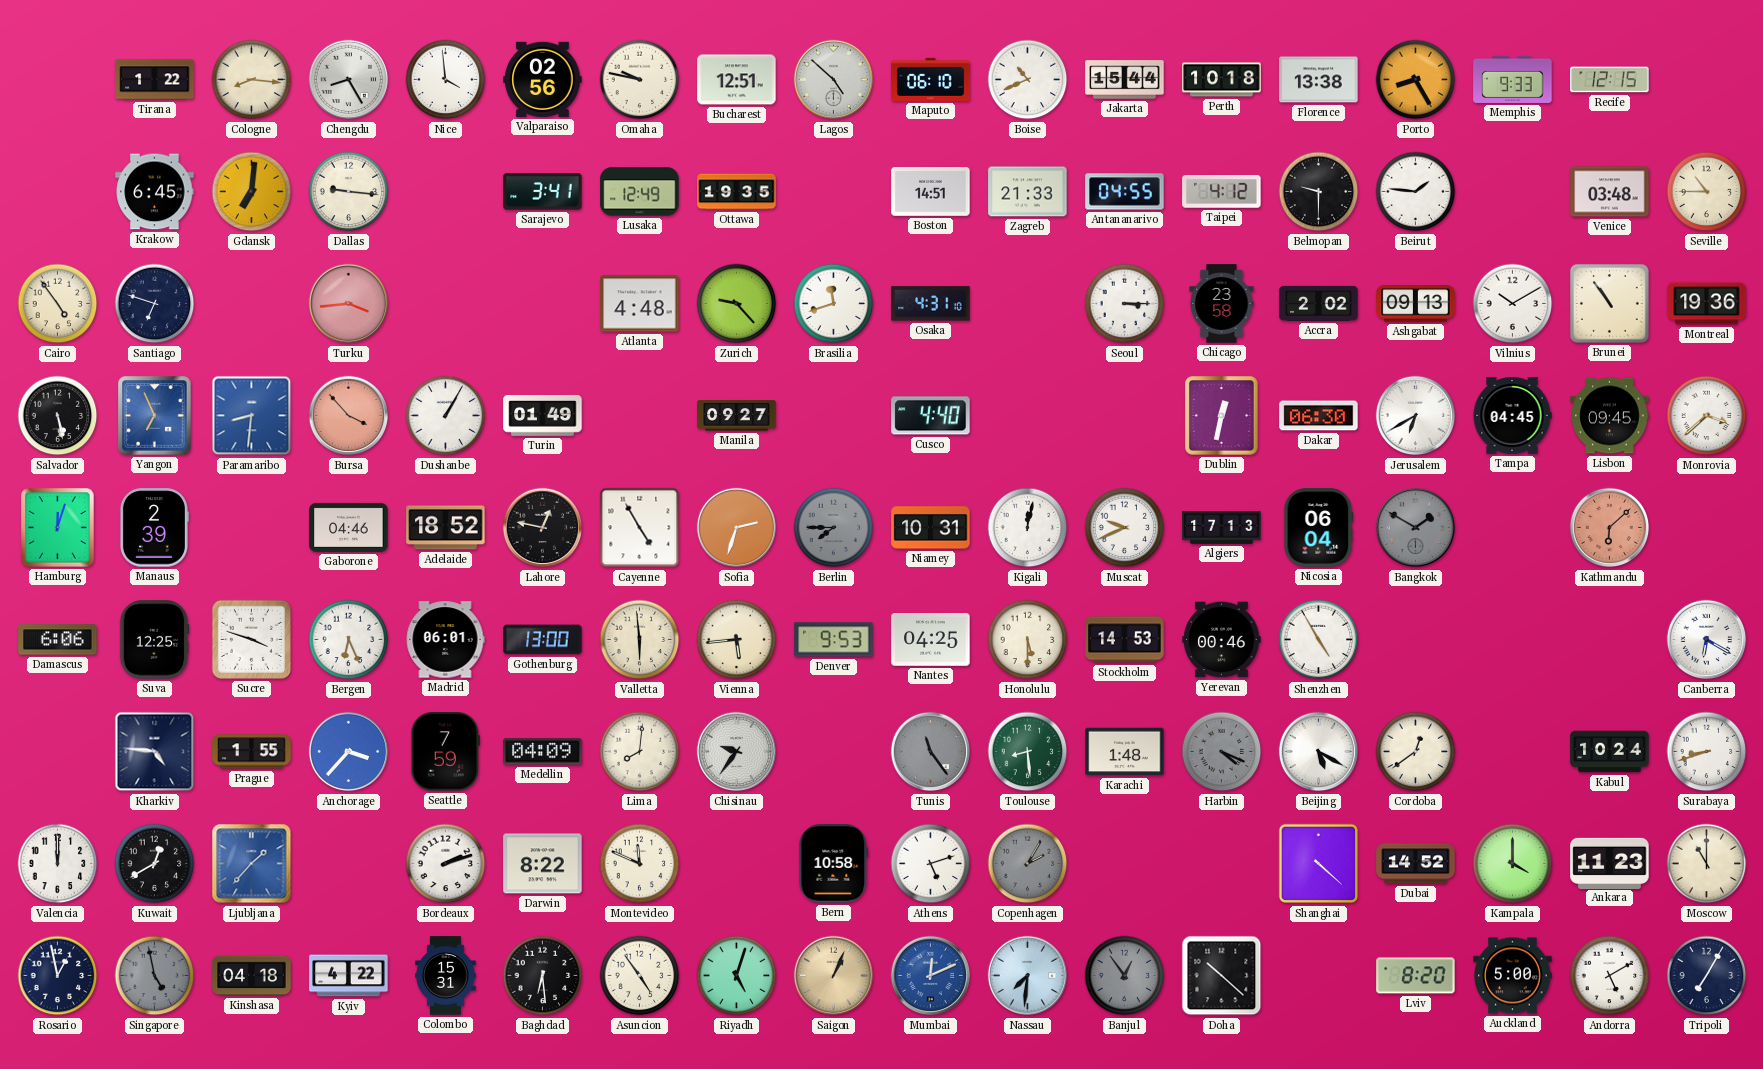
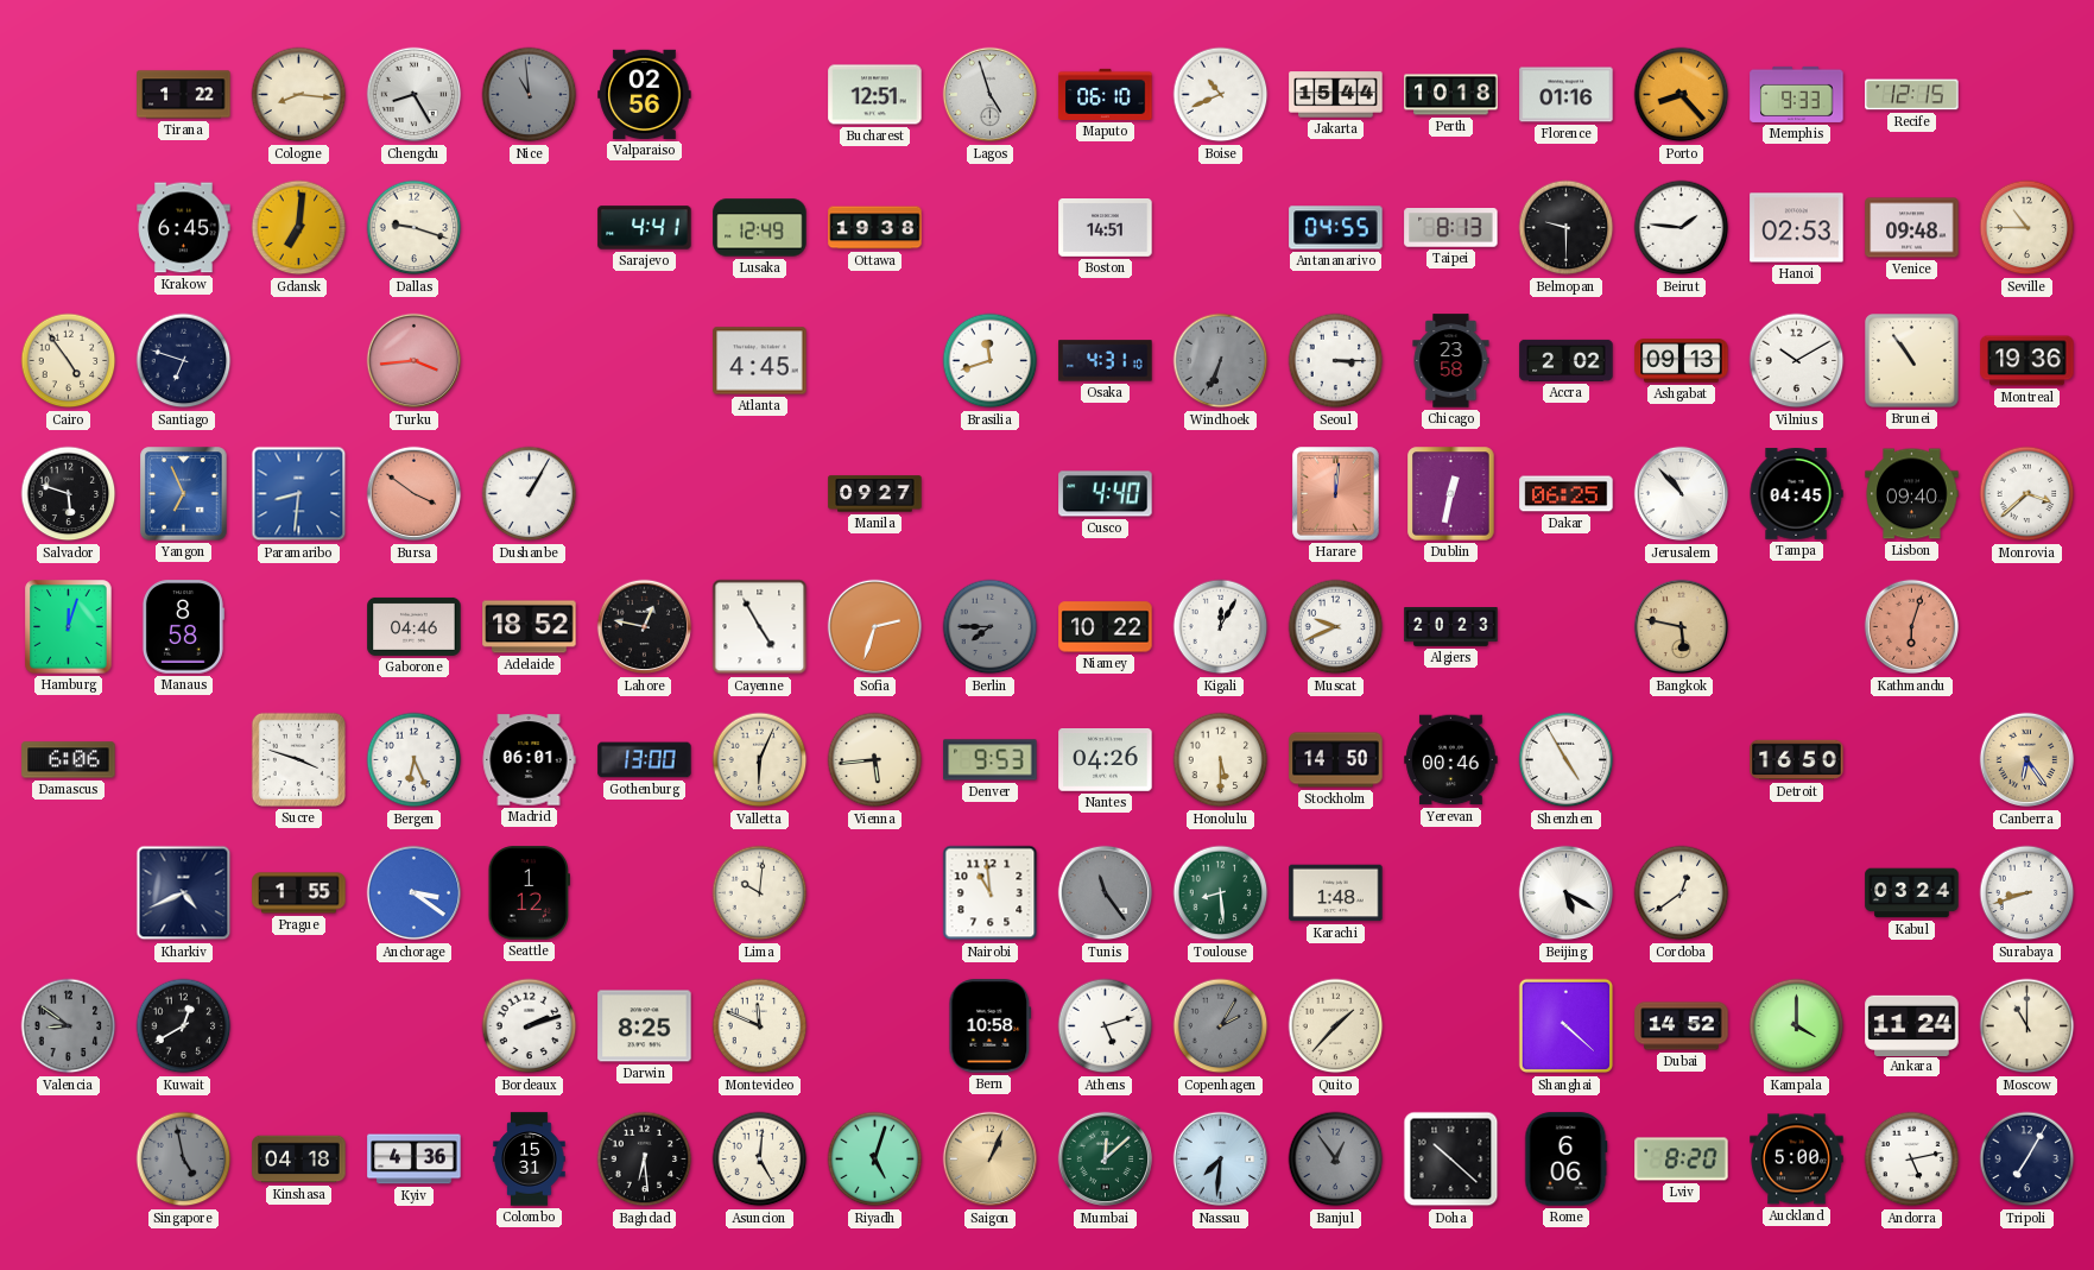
Nice: 3:59 -> 10:59
Nice dial: white -> grey
Omaha: 9:47 -> none
Lagos: 4:52 -> 4:57
Florence: 13:38 -> 01:16
Porto: 8:25 -> 8:23
Dallas: 9:16 -> 9:18
Sarajevo: 3:41 -> 4:41
Ottawa: 19:35 -> 19:38
Zagreb: 21:33 -> none
Taipei: 4:12 -> 8:13
Hanoi: none -> 02:53
Venice: 03:48 -> 09:48
Atlanta: 4:48 -> 4:45
Zurich: 9:23 -> none
Windhoek: none -> 6:34
Salvador: 5:28 -> 5:48
Bursa: 3:53 -> 3:51
Turin: 01:49 -> none
Harare: none -> 12:01
Dakar: 06:30 -> 06:25
Jerusalem: 6:40 -> 10:53
Lisbon: 09:45 -> 09:40
Manaus: 2:39 -> 8:58
Niamey: 10:31 -> 10:22
Kigali: 12:02 -> 12:05
Algiers: 17:13 -> 20:23
Nicosia: 06:04 -> none
Bangkok: 1:50 -> 5:47
Bangkok dial: grey -> champagne
Kathmandu: 6:08 -> 6:03
Suva: 12:25 -> none
Valletta: 5:59 -> 6:04
Nantes: 04:25 -> 04:26
Stockholm: 14:53 -> 14:50
Detroit: none -> 16:50
Canberra: 6:20 -> 6:24
Canberra dial: white -> champagne
Kharkiv: 4:46 -> 4:41
Anchorage: 3:37 -> 3:21
Seattle: 7:59 -> 1:12
Medellin: 04:09 -> none
Lima: 8:01 -> 10:01
Chisinau: 9:36 -> none
Nairobi: none -> 10:59
Harbin: 4:19 -> none
Kabul: 10:24 -> 03:24
Valencia: 12:00 -> 8:51
Valencia dial: white -> grey
Ljubljana: 1:37 -> none
Darwin: 8:22 -> 8:25
Quito: none -> 1:37
Ankara: 11:23 -> 11:24
Rosario: 12:58 -> none
Kyiv: 4:22 -> 4:36
Asuncion: 4:54 -> 5:01
Mumbai: 12:11 -> 12:08
Mumbai dial: blue -> green
Rome: none -> 6:06
Andorra: 5:10 -> 5:13
